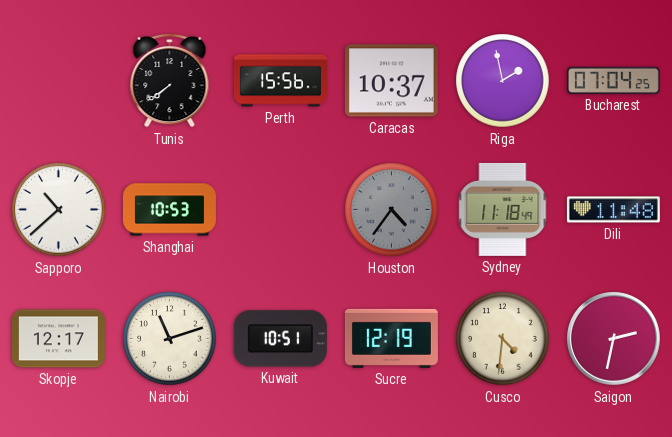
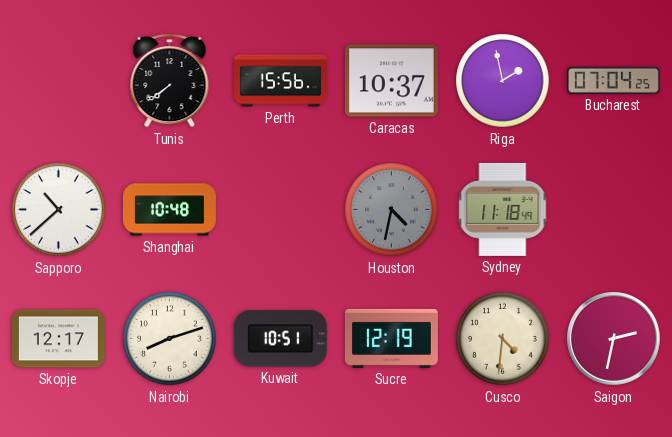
Shanghai: 10:53 -> 10:48
Houston: 4:36 -> 4:32
Dili: 11:48 -> none
Nairobi: 11:12 -> 8:12
